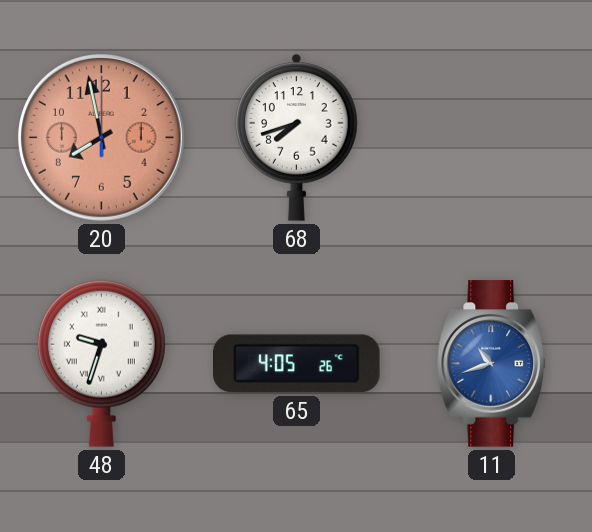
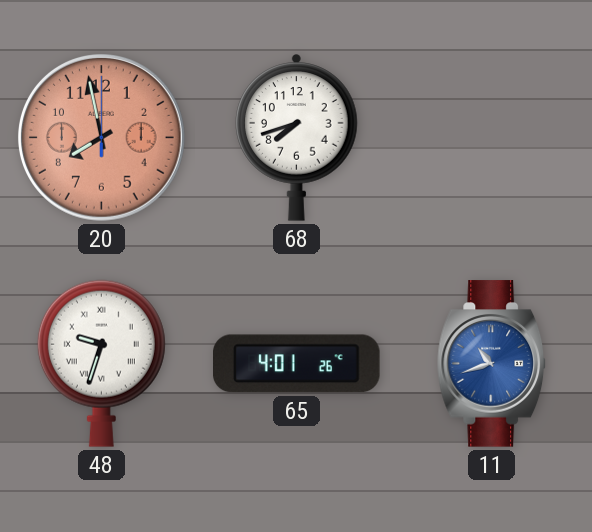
65: 4:05 -> 4:01
